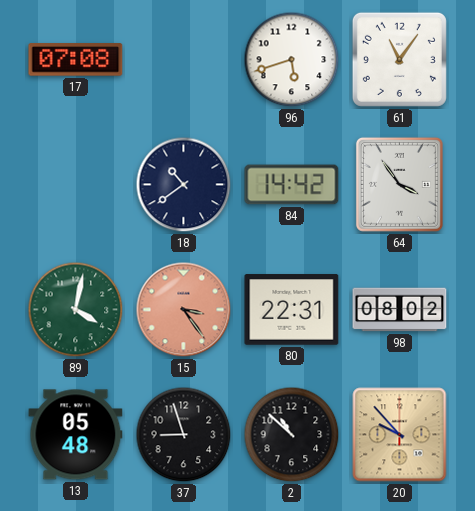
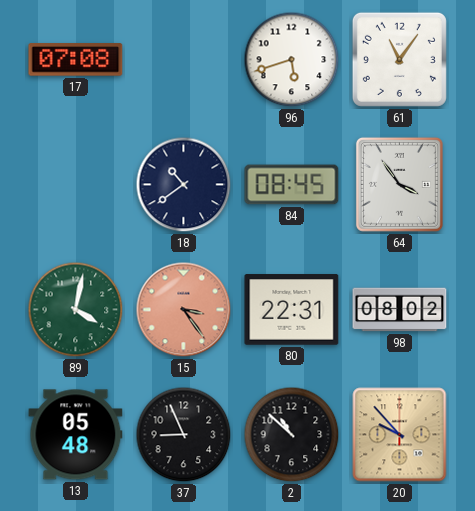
84: 14:42 -> 08:45
37: 8:57 -> 8:56
